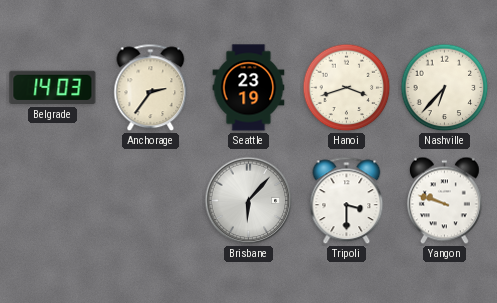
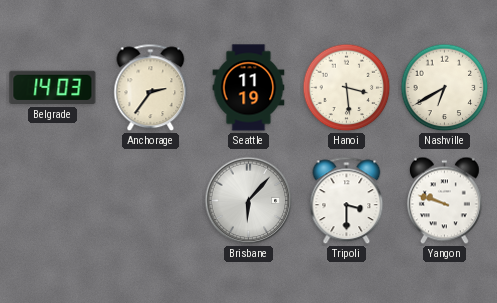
Seattle: 23:19 -> 11:19
Hanoi: 3:42 -> 3:29
Nashville: 6:37 -> 6:40
